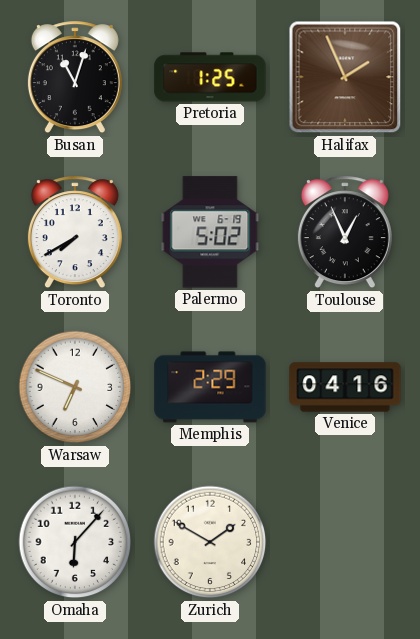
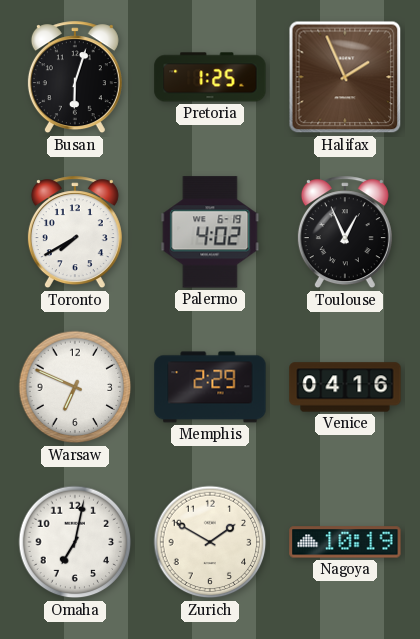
Busan: 11:03 -> 6:03
Palermo: 5:02 -> 4:02
Omaha: 6:07 -> 7:02
Nagoya: none -> 10:19
